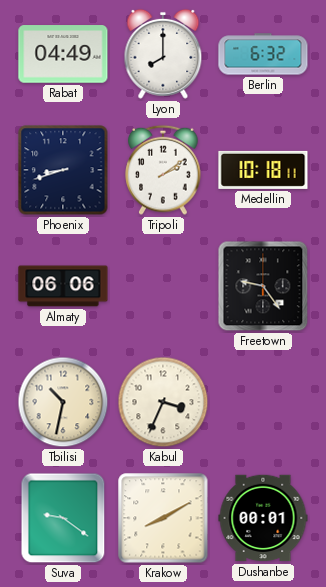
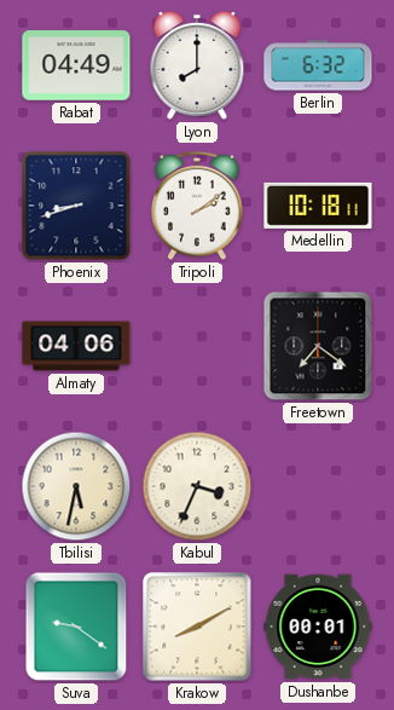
Almaty: 06:06 -> 04:06
Freetown: 9:24 -> 7:21
Tbilisi: 10:32 -> 5:32
